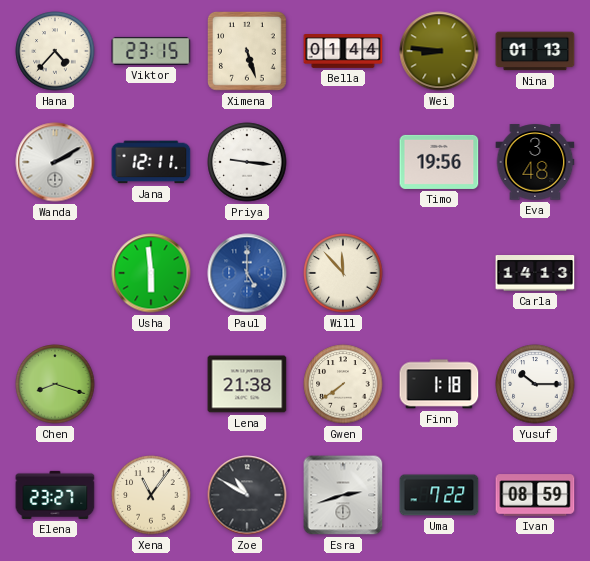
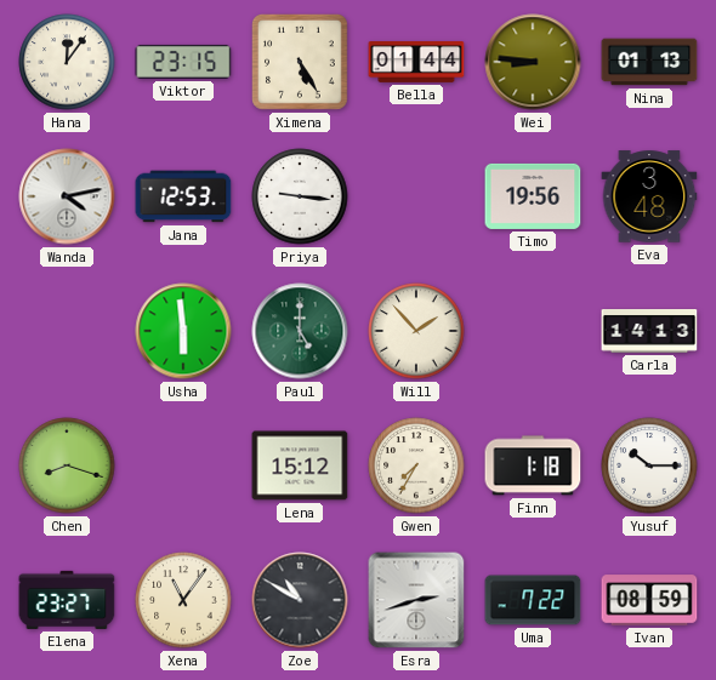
Hana: 4:37 -> 12:06
Ximena: 5:27 -> 5:25
Wanda: 2:10 -> 4:13
Jana: 12:11 -> 12:53
Paul dial: blue -> green
Will: 11:53 -> 1:53
Lena: 21:38 -> 15:12
Gwen: 7:39 -> 7:35
